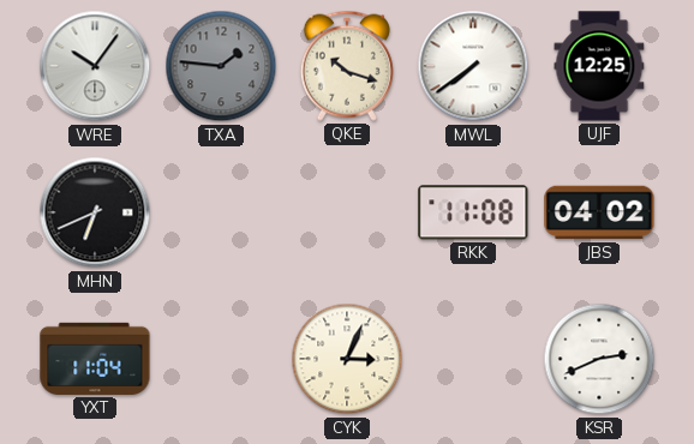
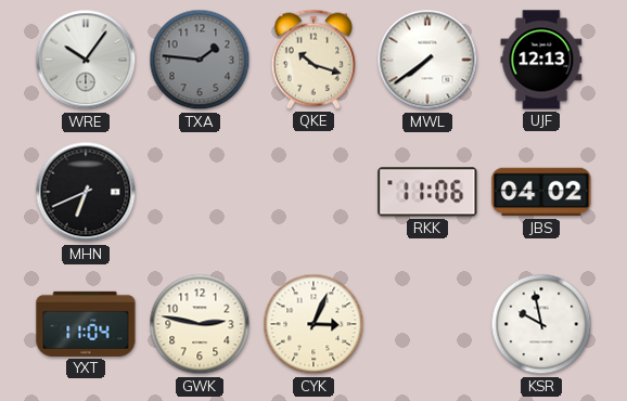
UJF: 12:25 -> 12:13
RKK: 11:08 -> 11:06
GWK: none -> 2:47
KSR: 2:41 -> 9:58
